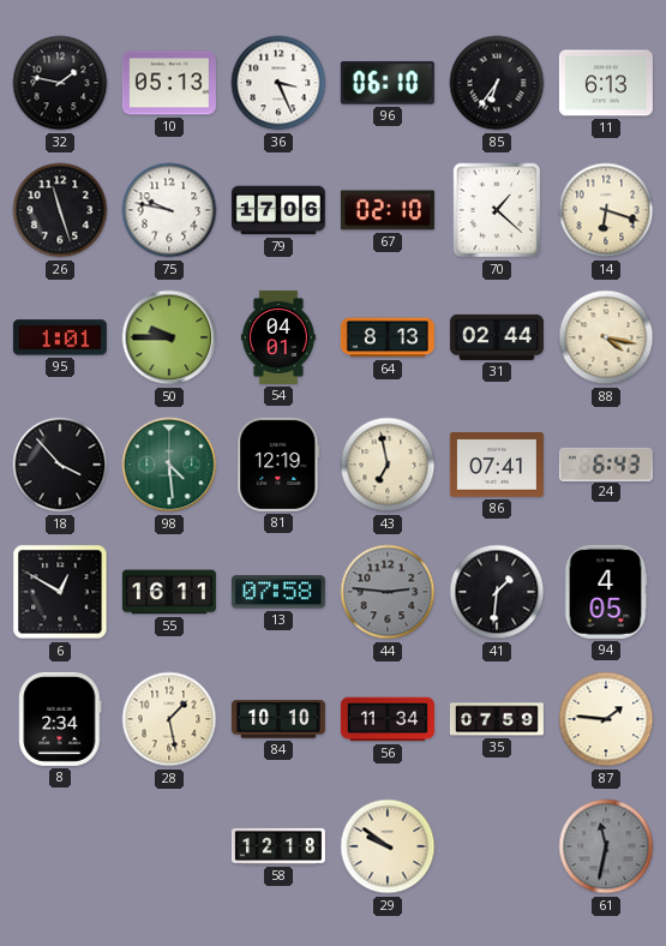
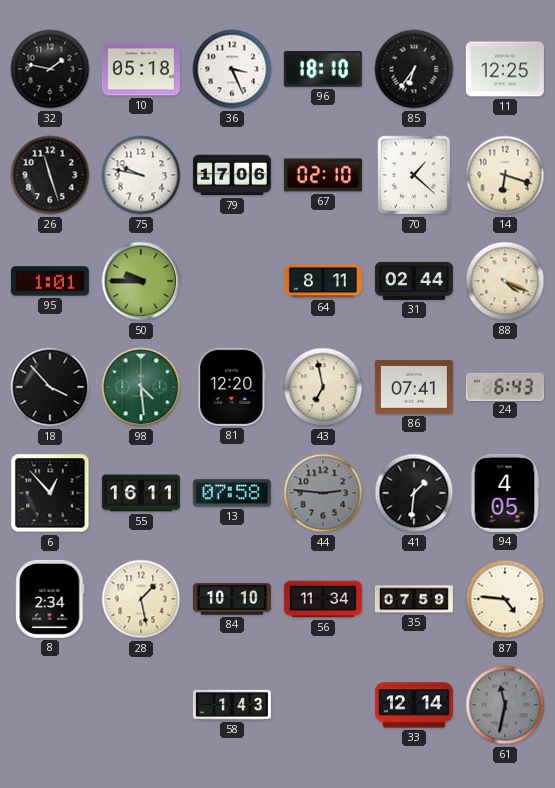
10: 05:13 -> 05:18
96: 06:10 -> 18:10
11: 6:13 -> 12:25
54: 04:01 -> none
64: 8:13 -> 8:11
88: 4:17 -> 4:19
81: 12:19 -> 12:20
6: 12:50 -> 12:53
87: 1:46 -> 4:46
58: 12:18 -> 1:43
29: 9:51 -> none
33: none -> 12:14
